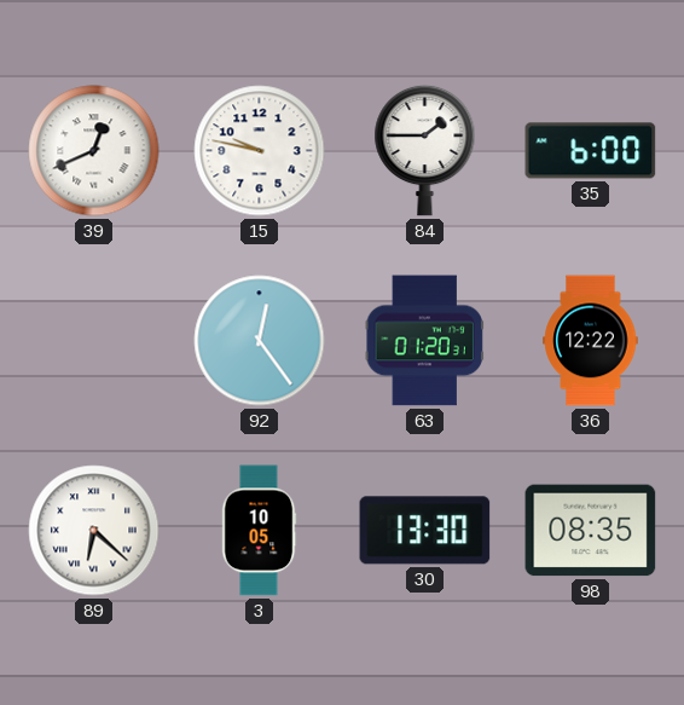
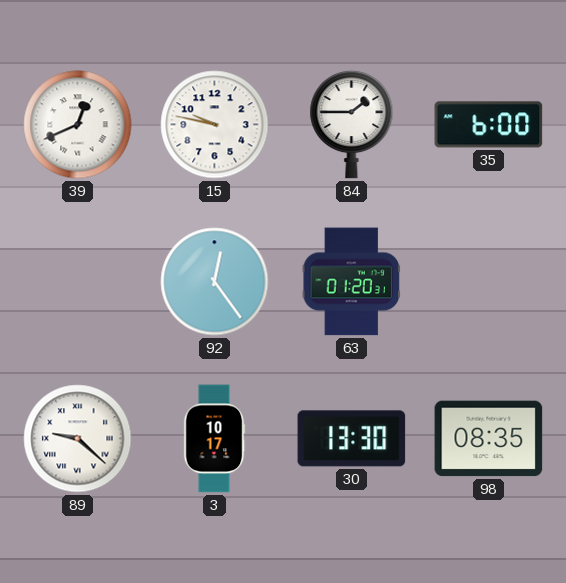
36: 12:22 -> none
89: 6:22 -> 9:22
3: 10:05 -> 10:17
